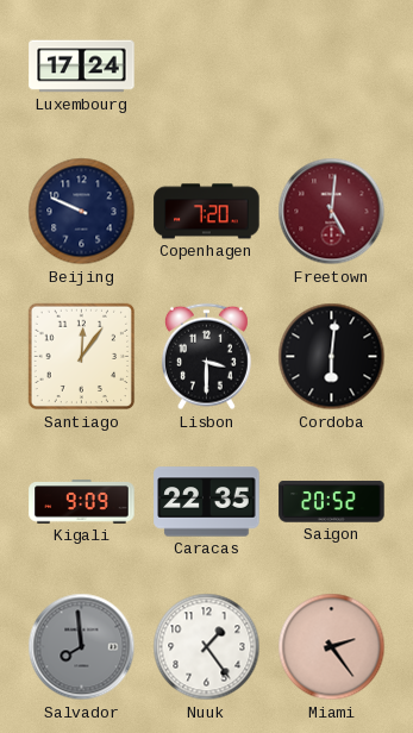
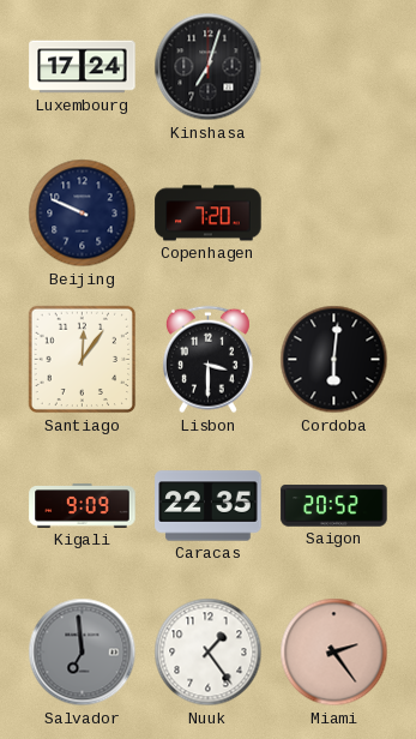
Kinshasa: none -> 7:03
Freetown: 5:01 -> none
Salvador: 7:59 -> 6:59
